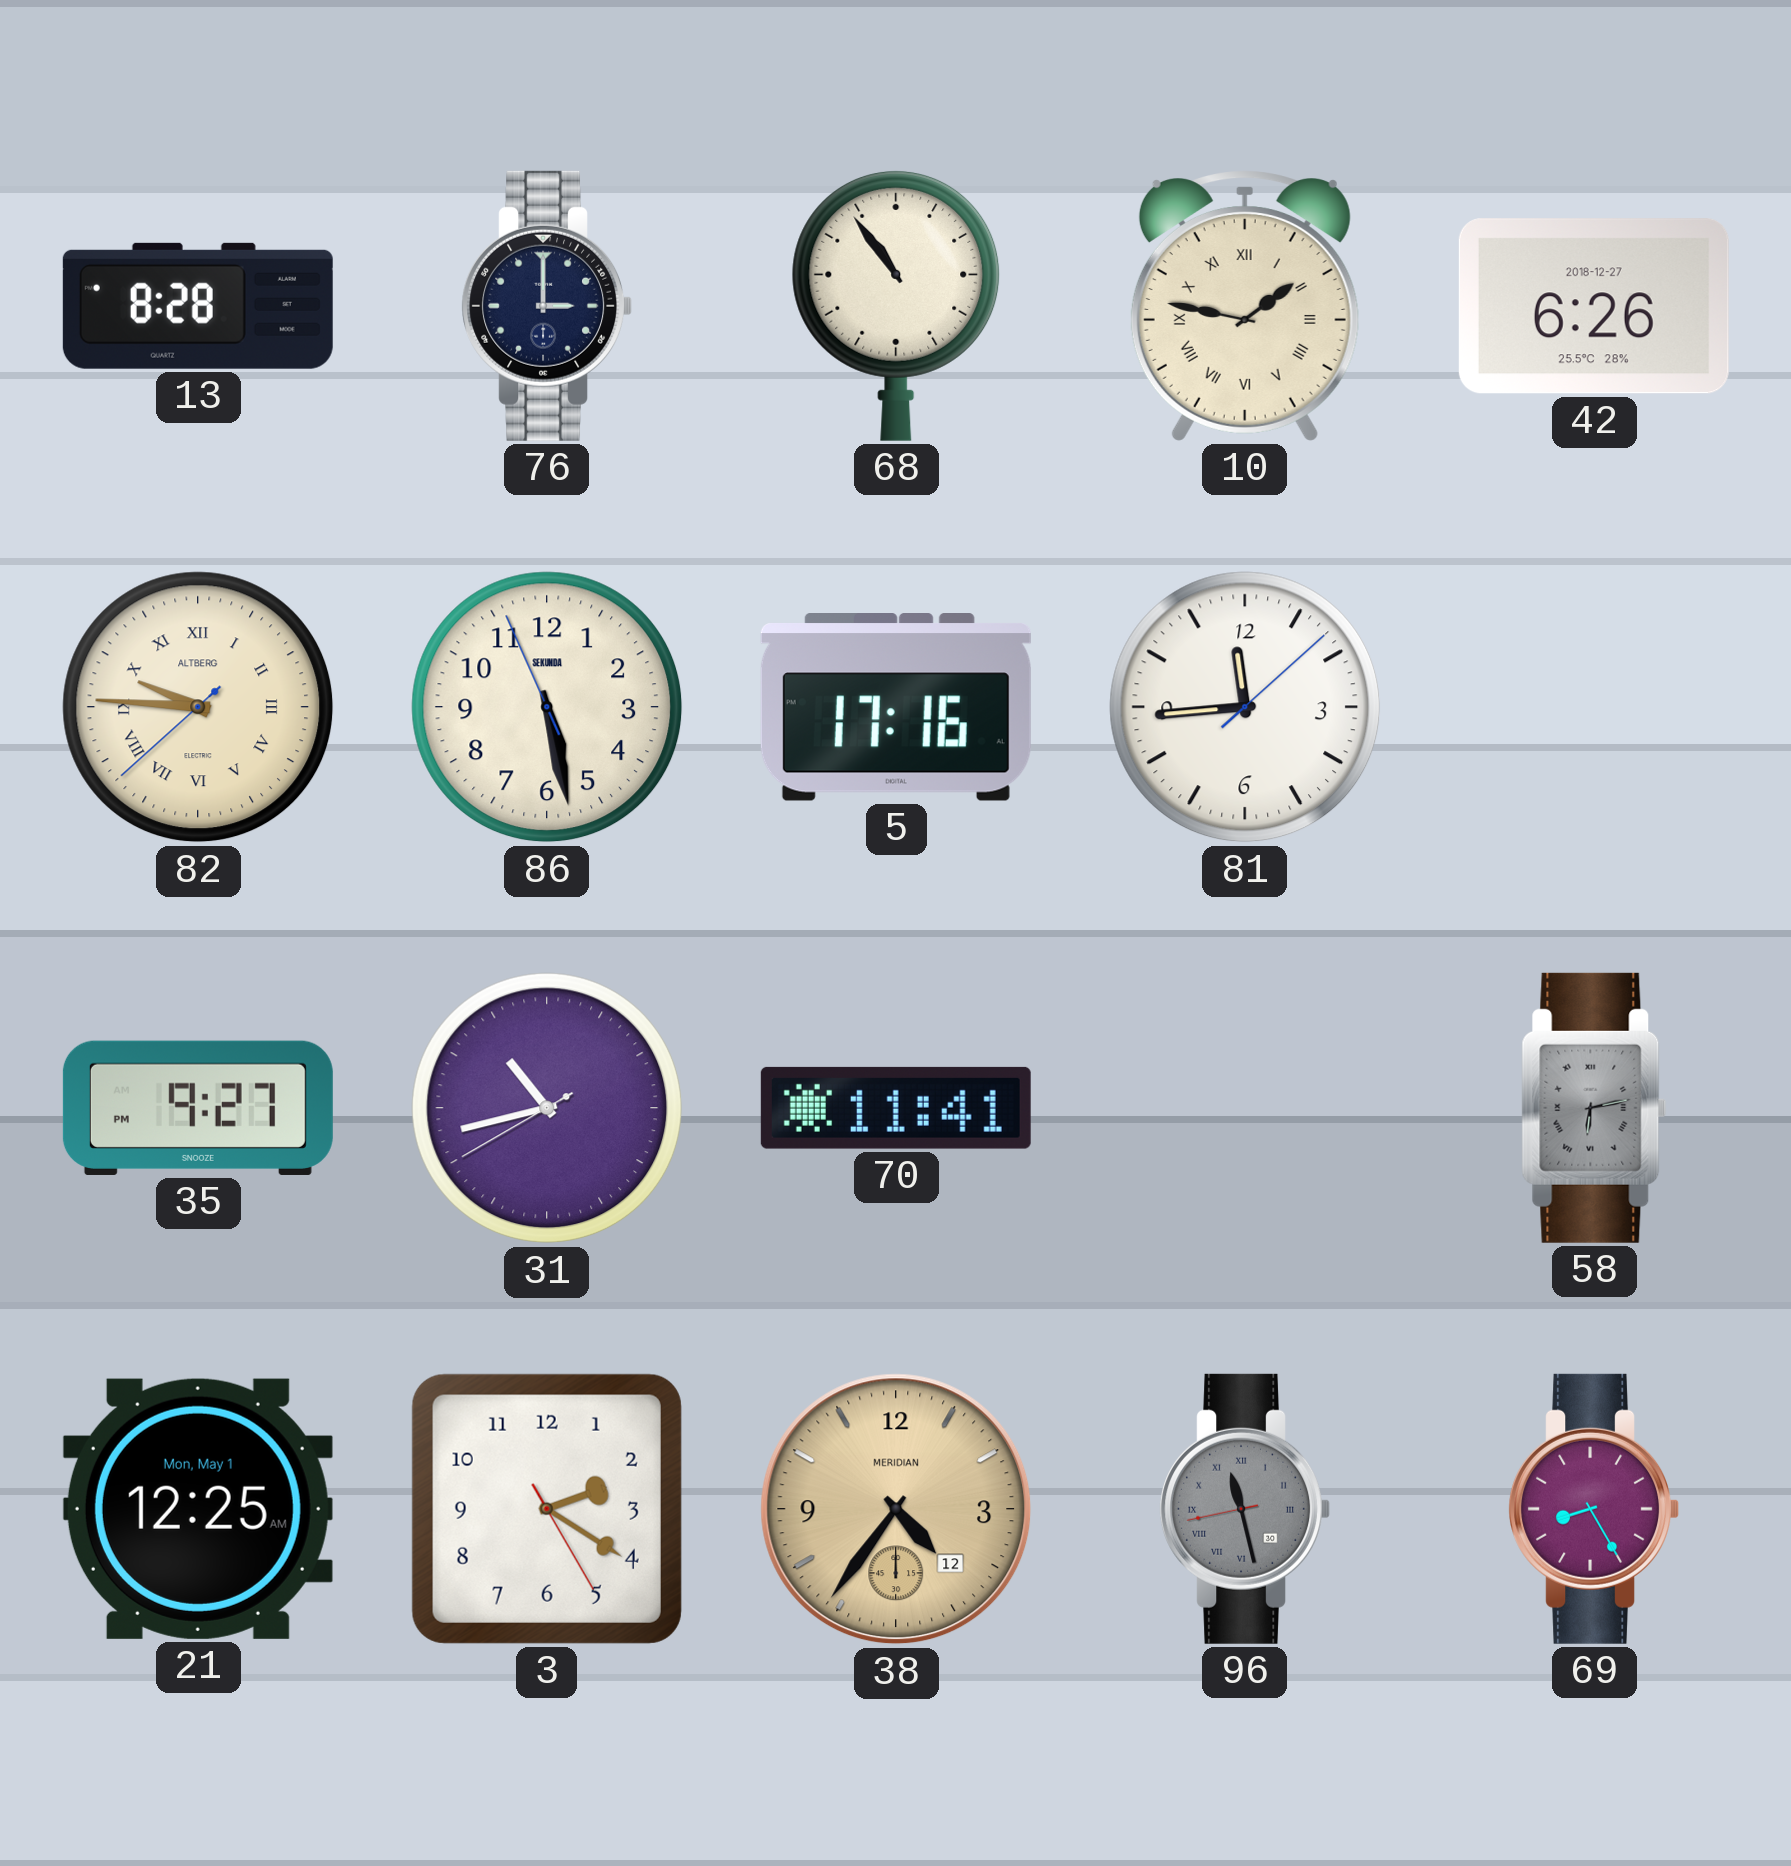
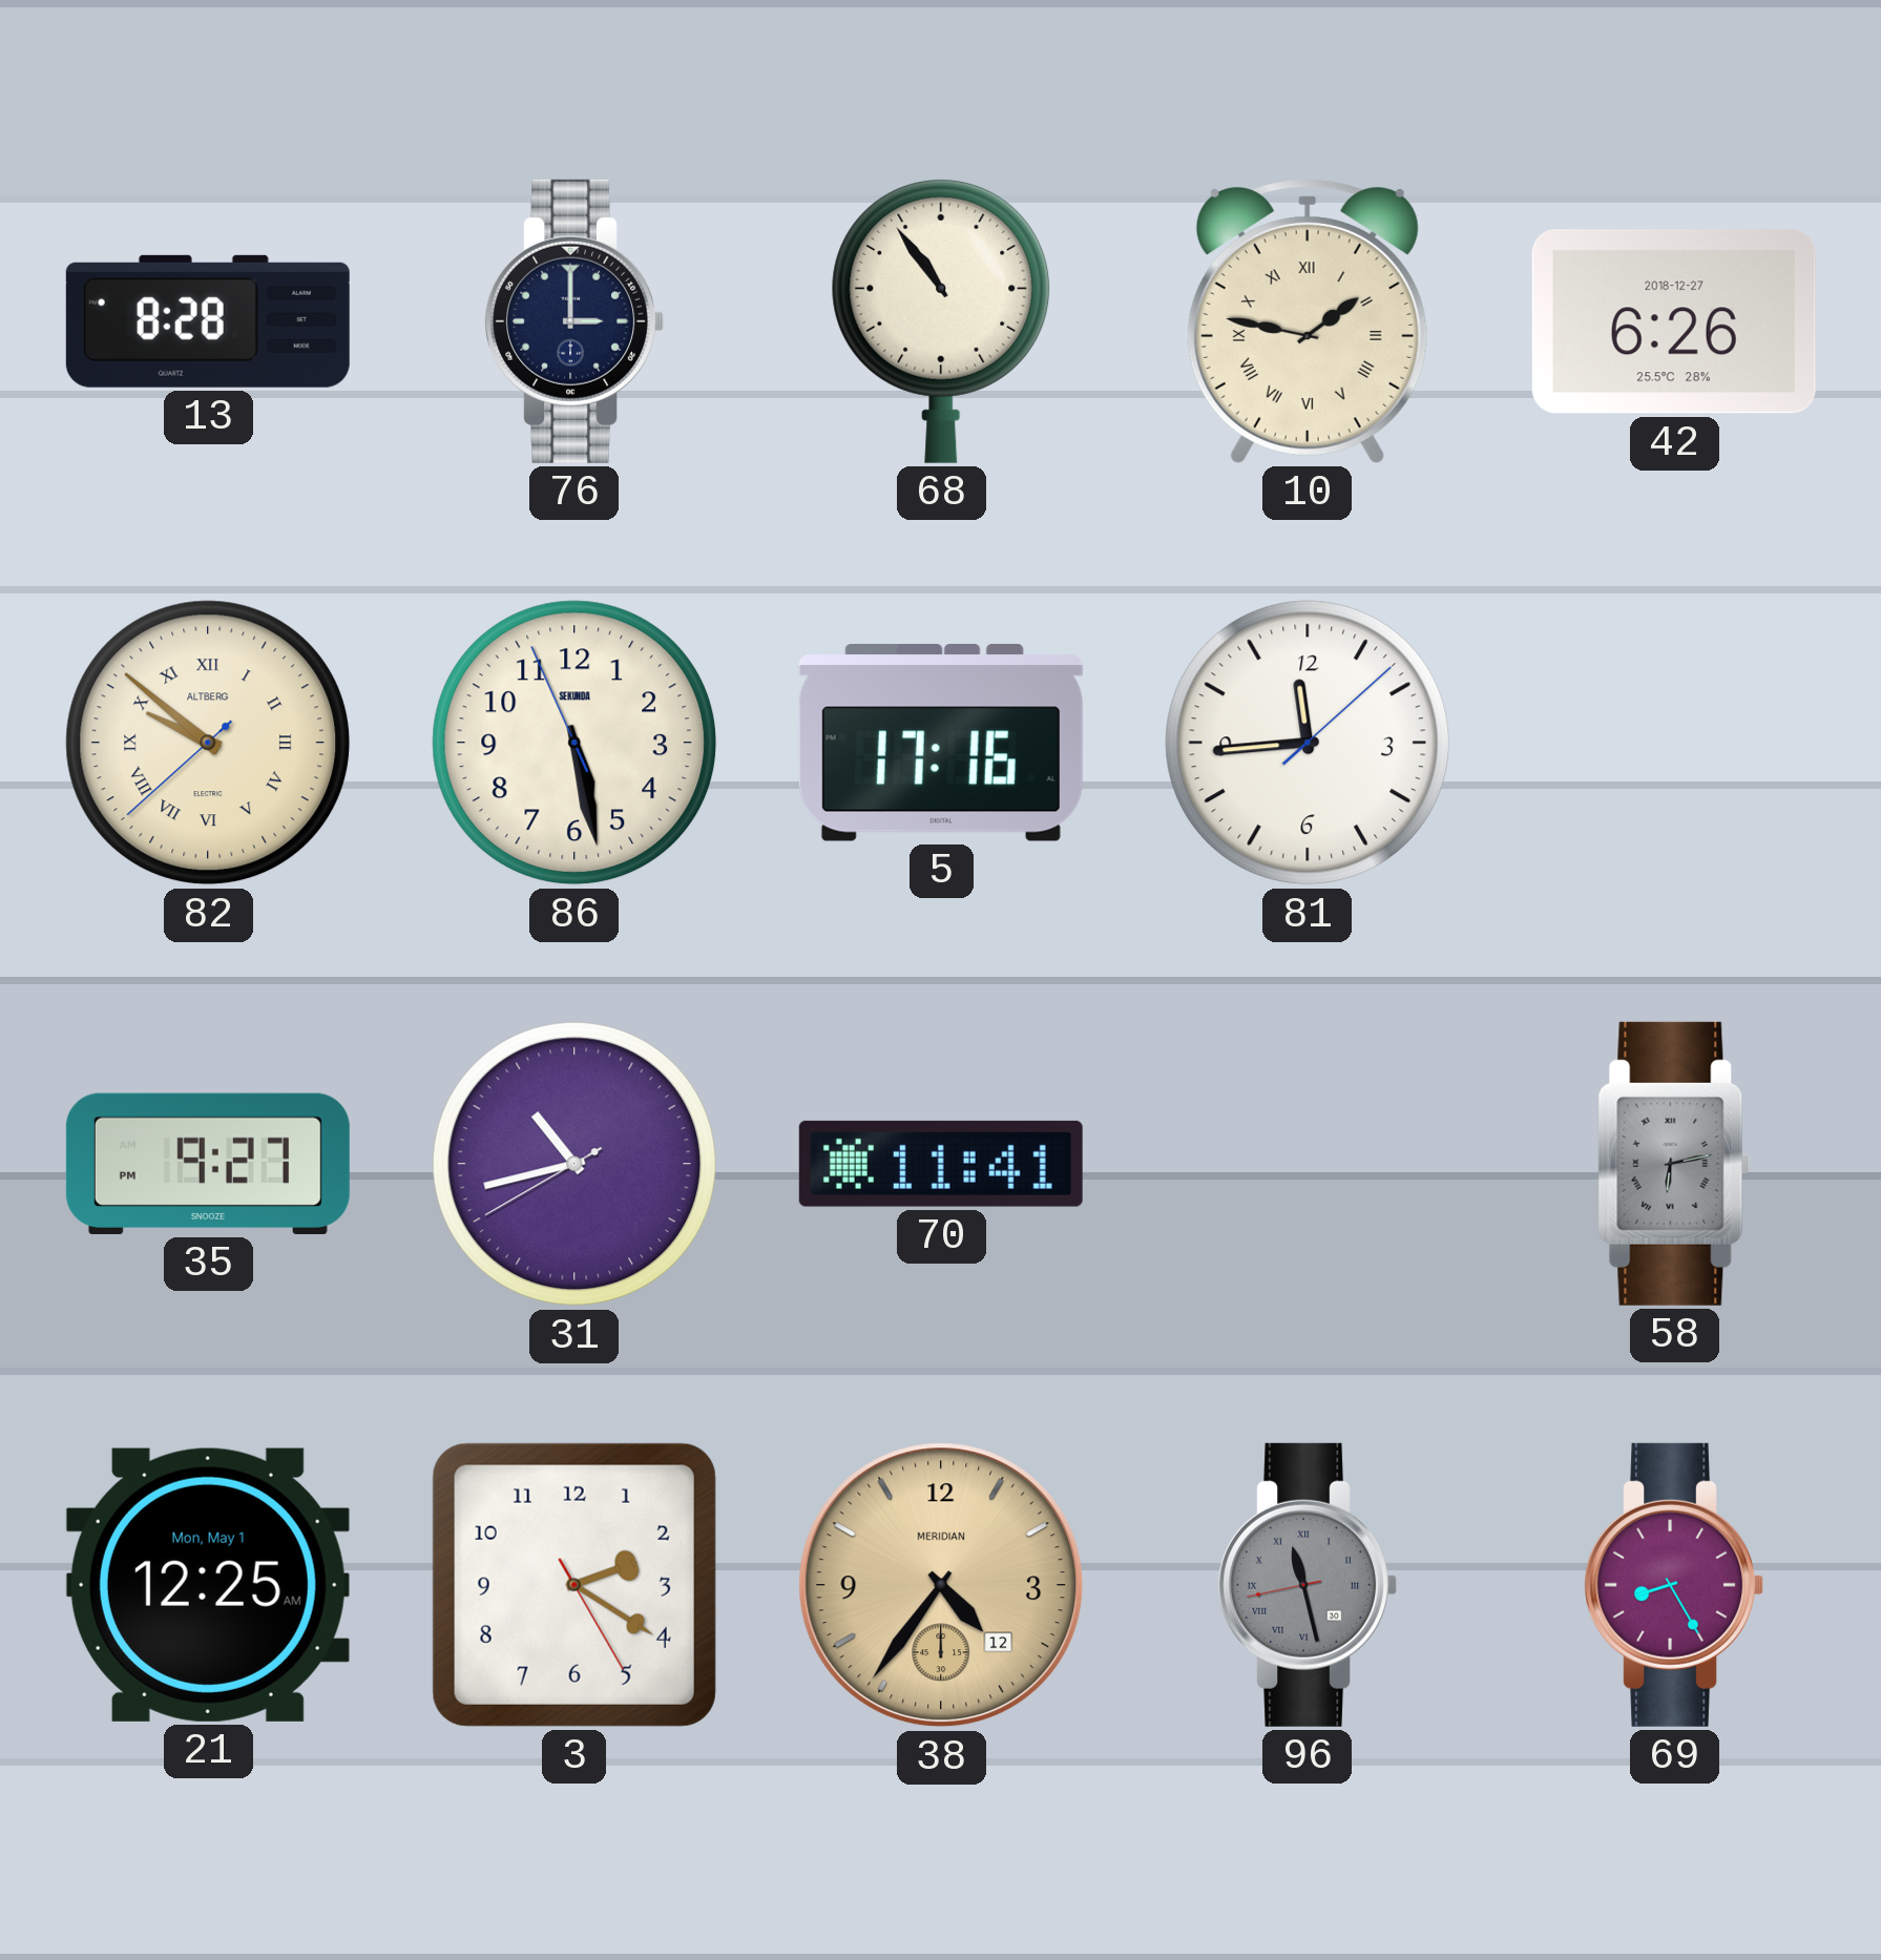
82: 9:45 -> 9:51
